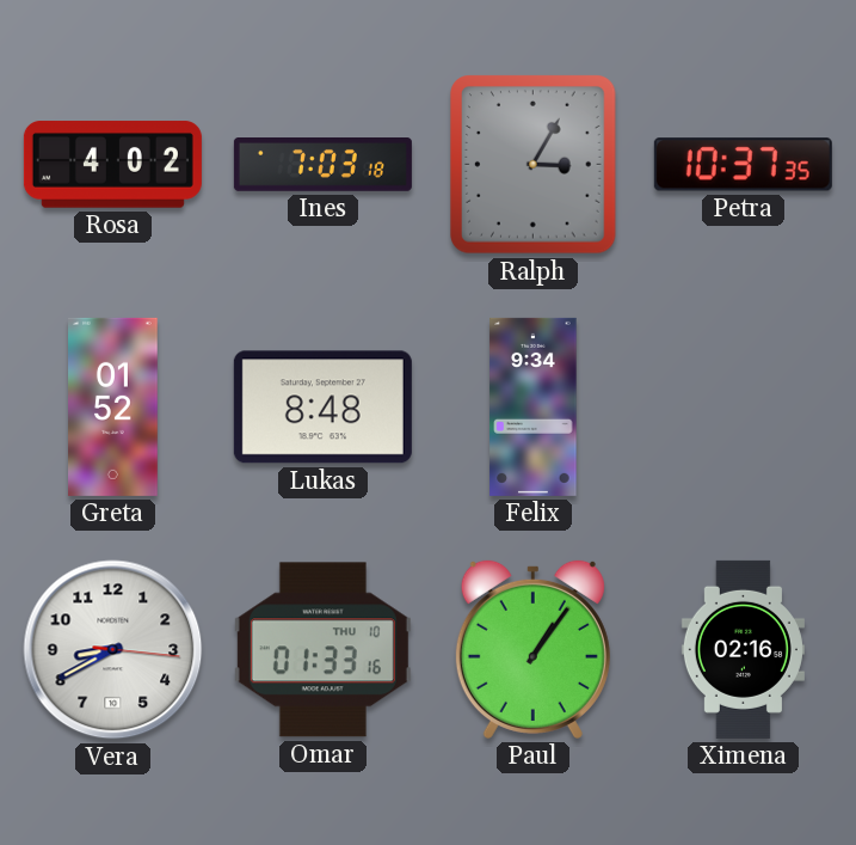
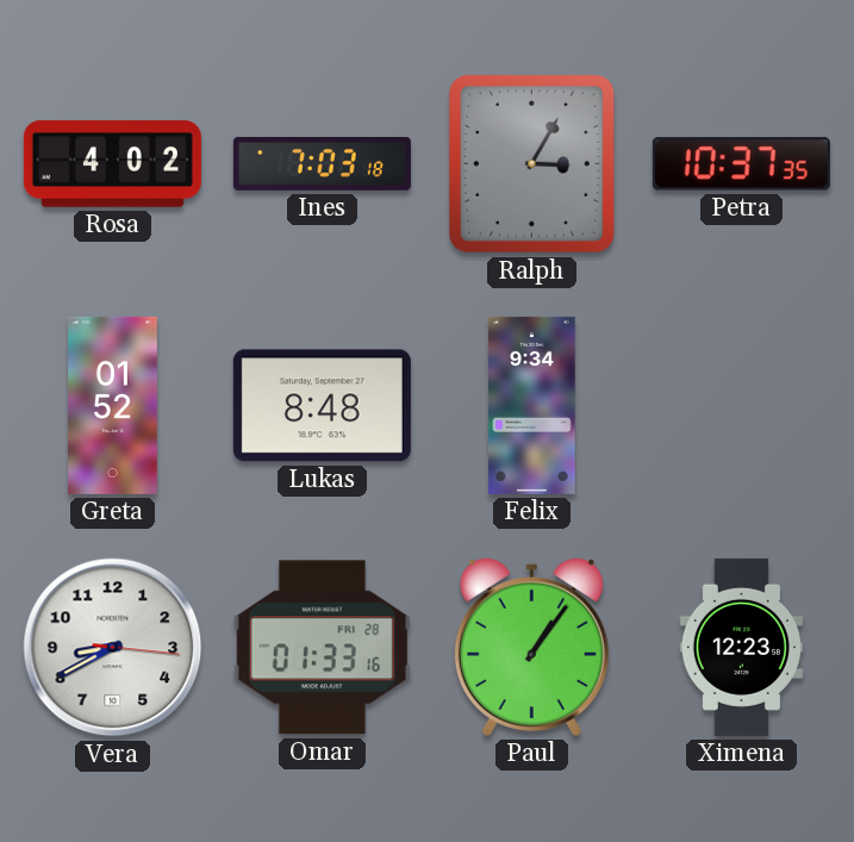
Omar date: THU 10 -> FRI 28
Ximena: 02:16 -> 12:23
